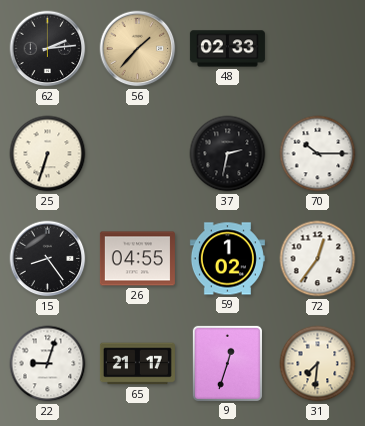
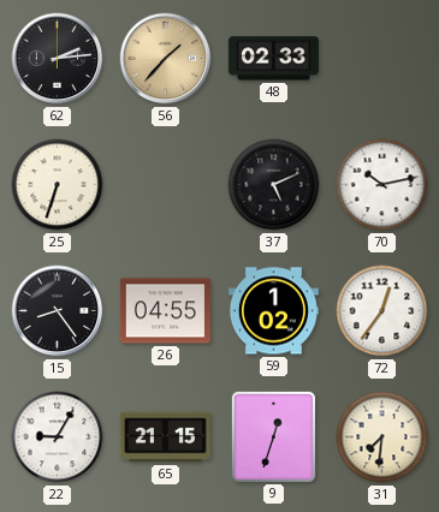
37: 2:32 -> 5:11
70: 10:15 -> 10:13
22: 9:03 -> 9:05
65: 21:17 -> 21:15
